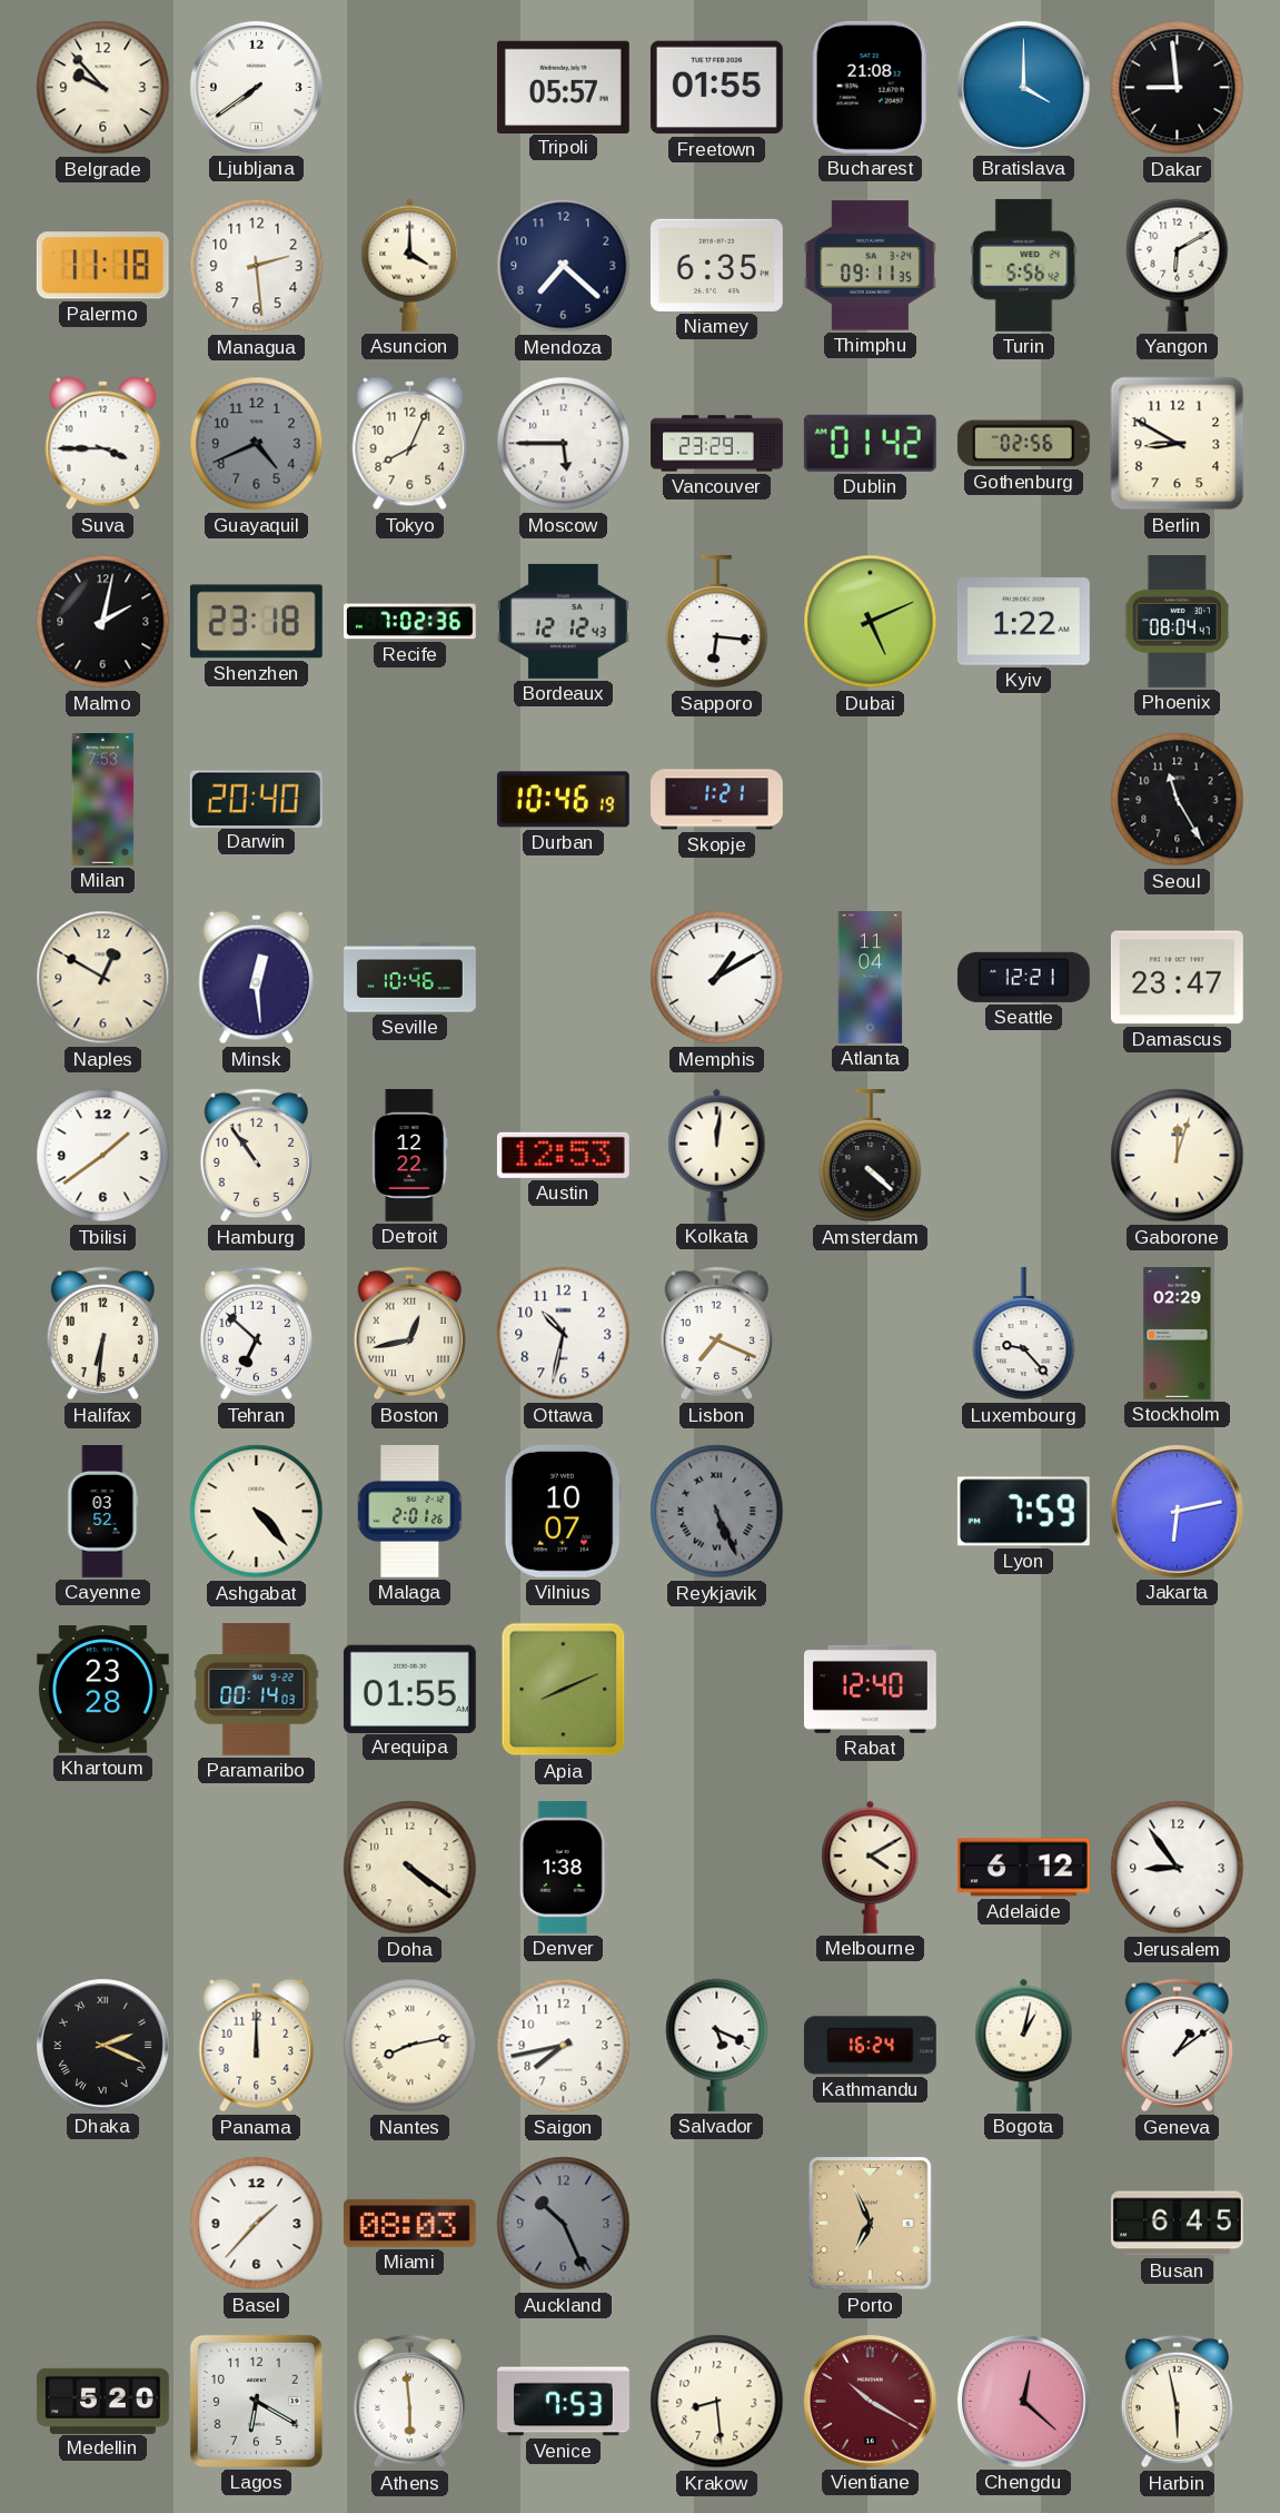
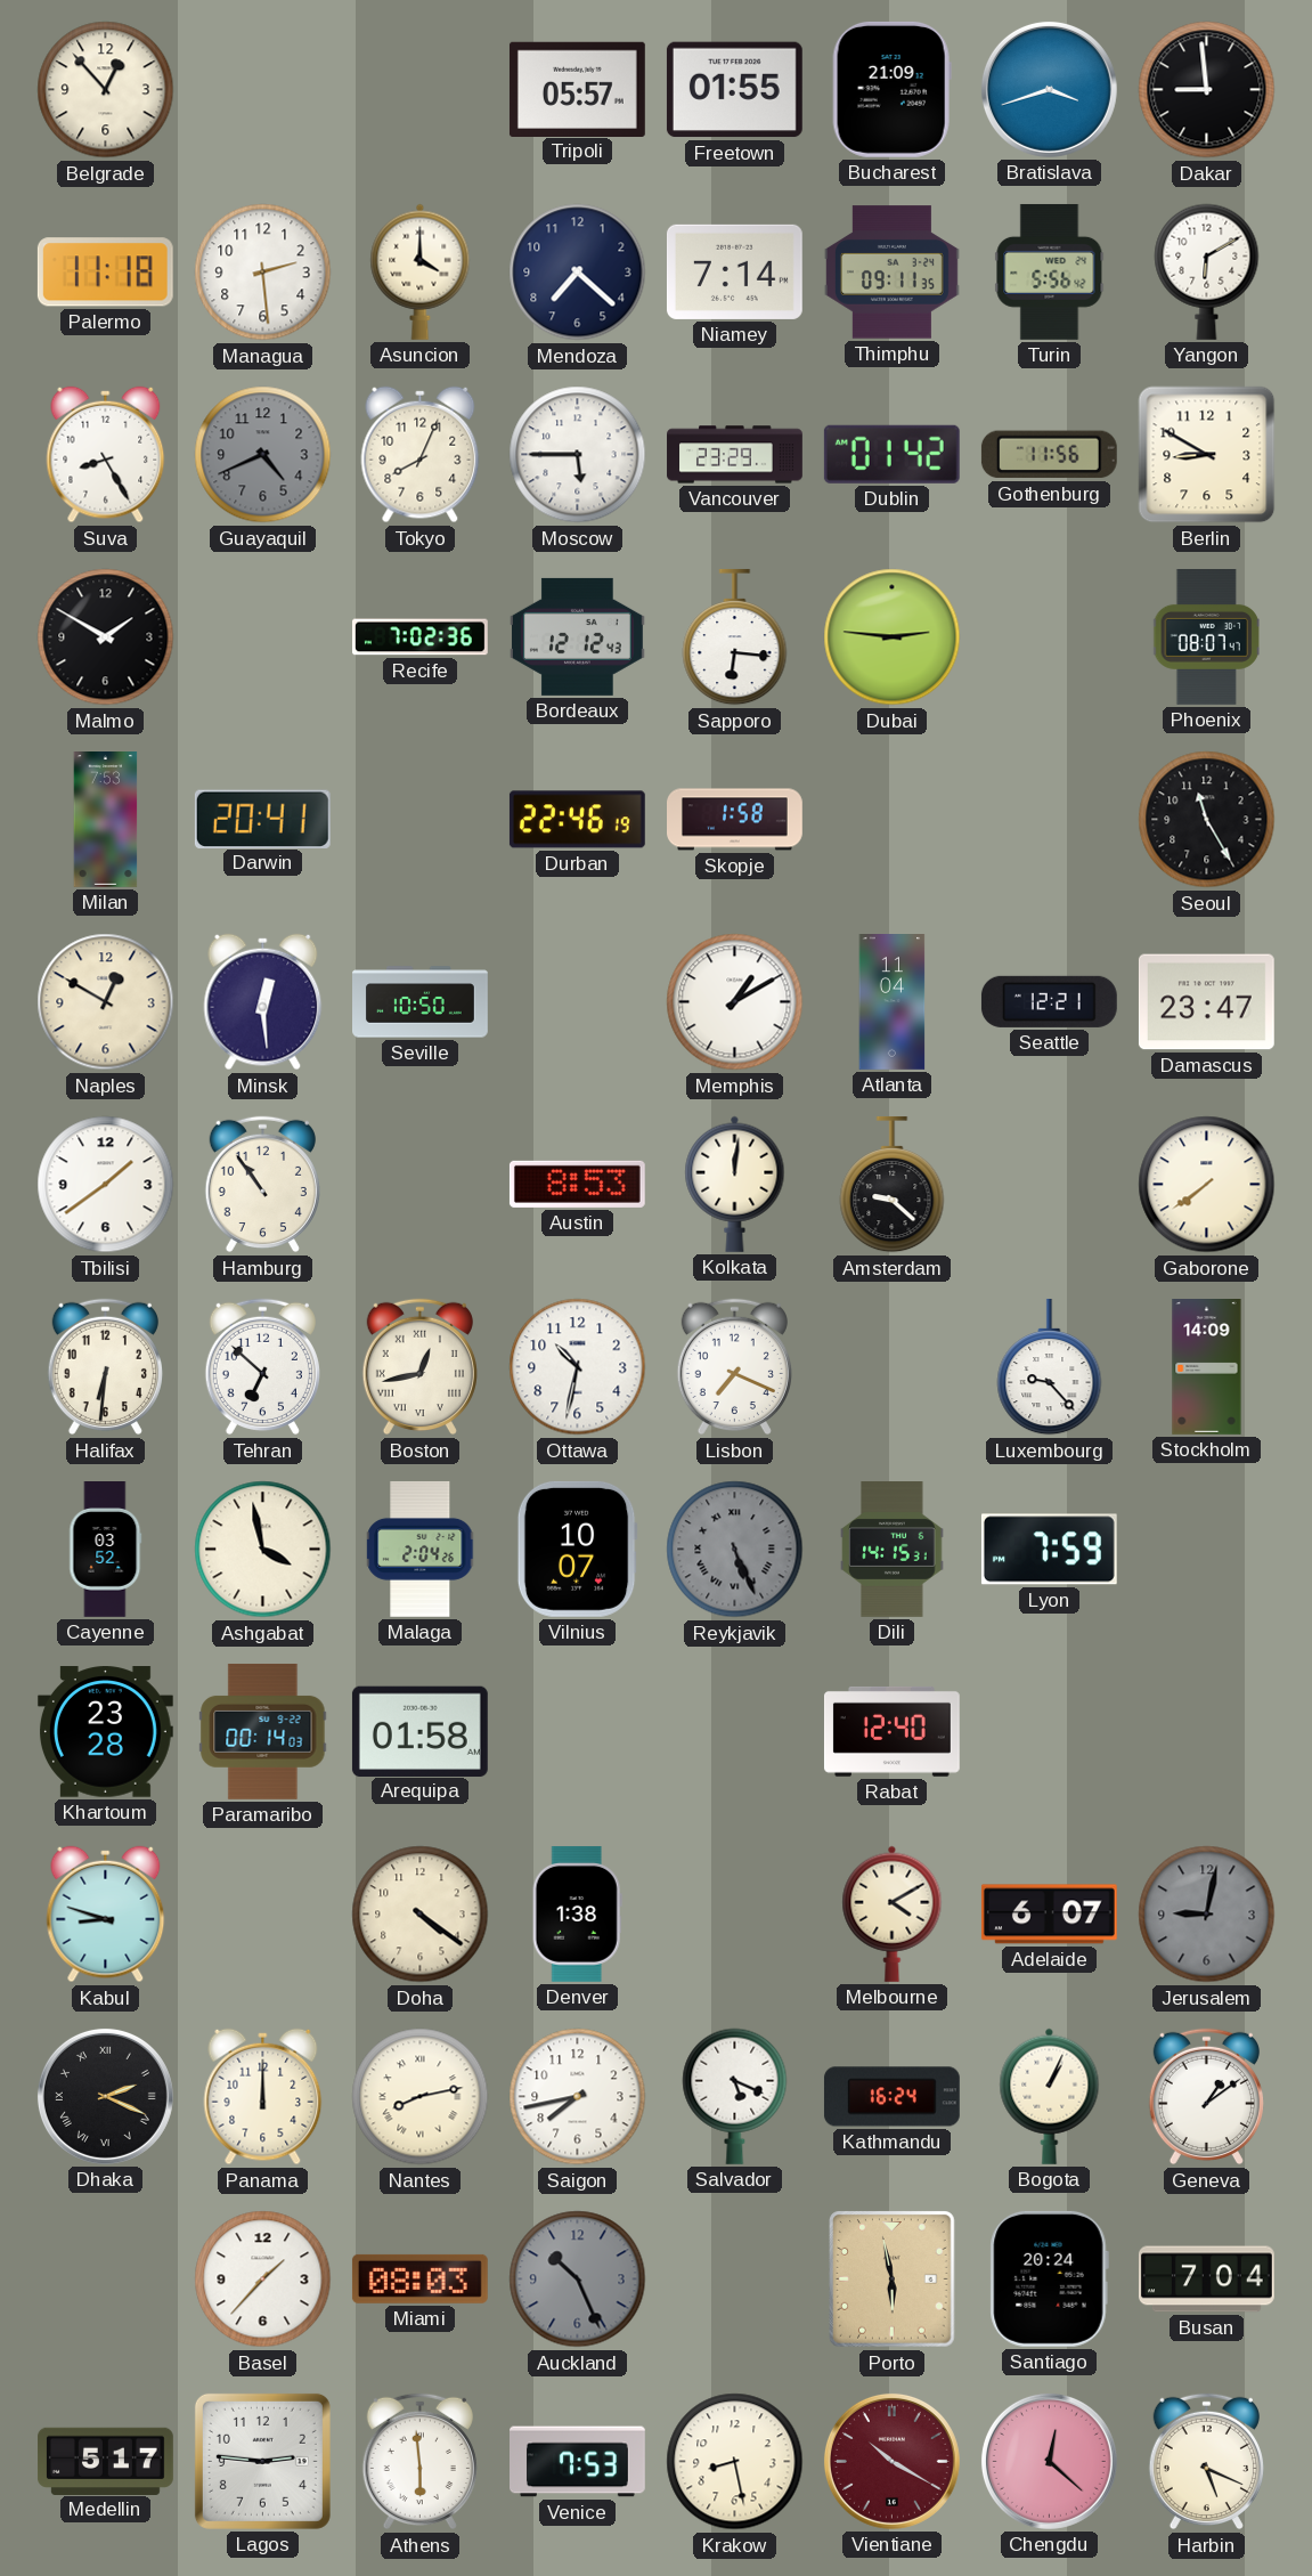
Belgrade: 9:53 -> 12:53
Ljubljana: 7:39 -> none
Bucharest: 21:08 -> 21:09
Bratislava: 4:00 -> 3:42
Niamey: 6:35 -> 7:14
Suva: 3:45 -> 8:25
Gothenburg: 02:56 -> 11:56
Malmo: 2:02 -> 1:50
Shenzhen: 23:18 -> none
Dubai: 5:11 -> 2:46
Kyiv: 1:22 -> none
Phoenix: 08:04 -> 08:07
Darwin: 20:40 -> 20:41
Durban: 10:46 -> 22:46
Skopje: 1:21 -> 1:58
Seville: 10:46 -> 10:50
Detroit: 12:22 -> none
Austin: 12:53 -> 8:53
Amsterdam: 4:22 -> 9:22
Gaborone: 12:03 -> 7:39
Stockholm: 02:29 -> 14:09
Ashgabat: 4:23 -> 3:58
Malaga: 2:01 -> 2:04
Dili: none -> 14:15
Jakarta: 6:13 -> none
Arequipa: 01:55 -> 01:58
Apia: 8:11 -> none
Kabul: none -> 8:48
Adelaide: 6:12 -> 6:07
Jerusalem: 8:54 -> 9:02
Jerusalem dial: white -> grey
Bogota: 1:02 -> 1:04
Porto: 6:56 -> 5:58
Santiago: none -> 20:24
Busan: 6:45 -> 7:04
Medellin: 5:20 -> 5:17
Lagos: 6:20 -> 2:46
Krakow: 8:29 -> 8:28
Harbin: 5:58 -> 5:19
